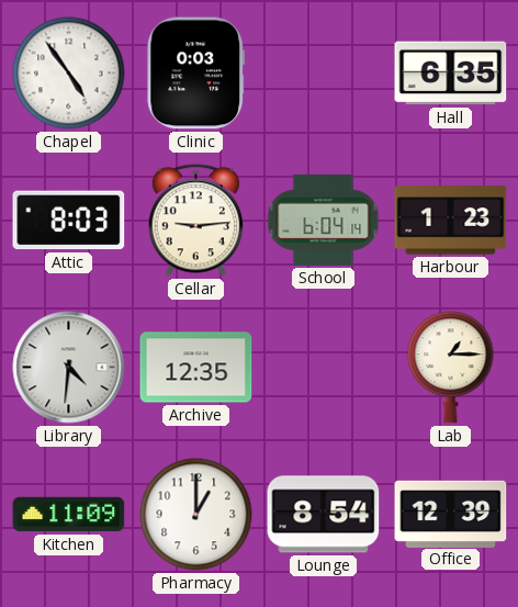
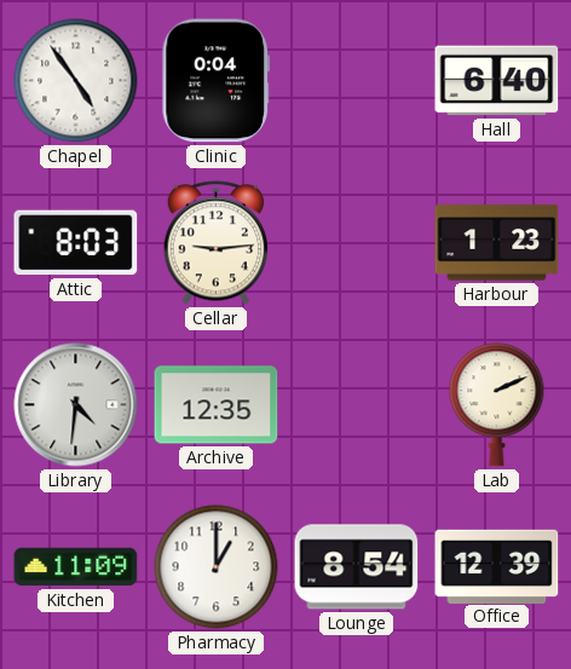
Clinic: 0:03 -> 0:04
Hall: 6:35 -> 6:40
School: 6:04 -> none
Lab: 1:15 -> 2:11
